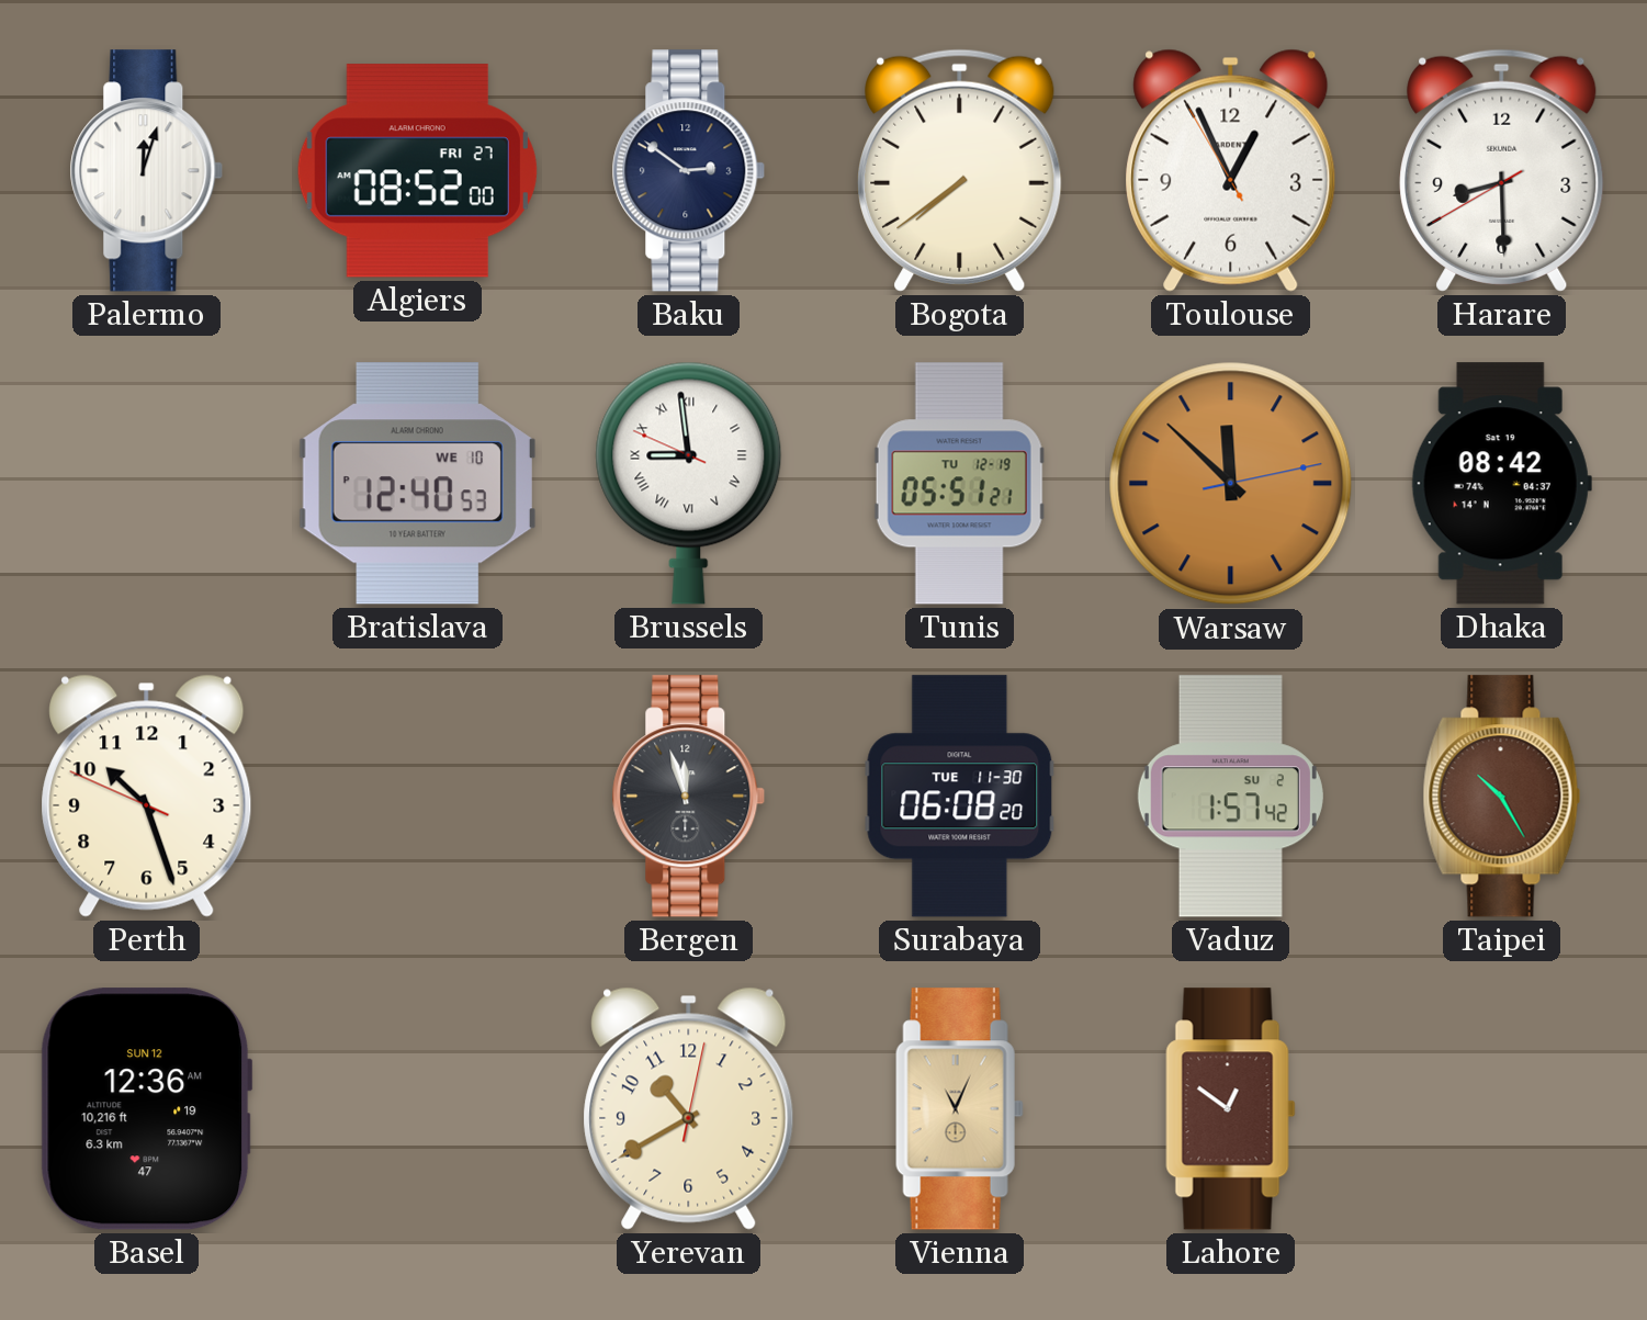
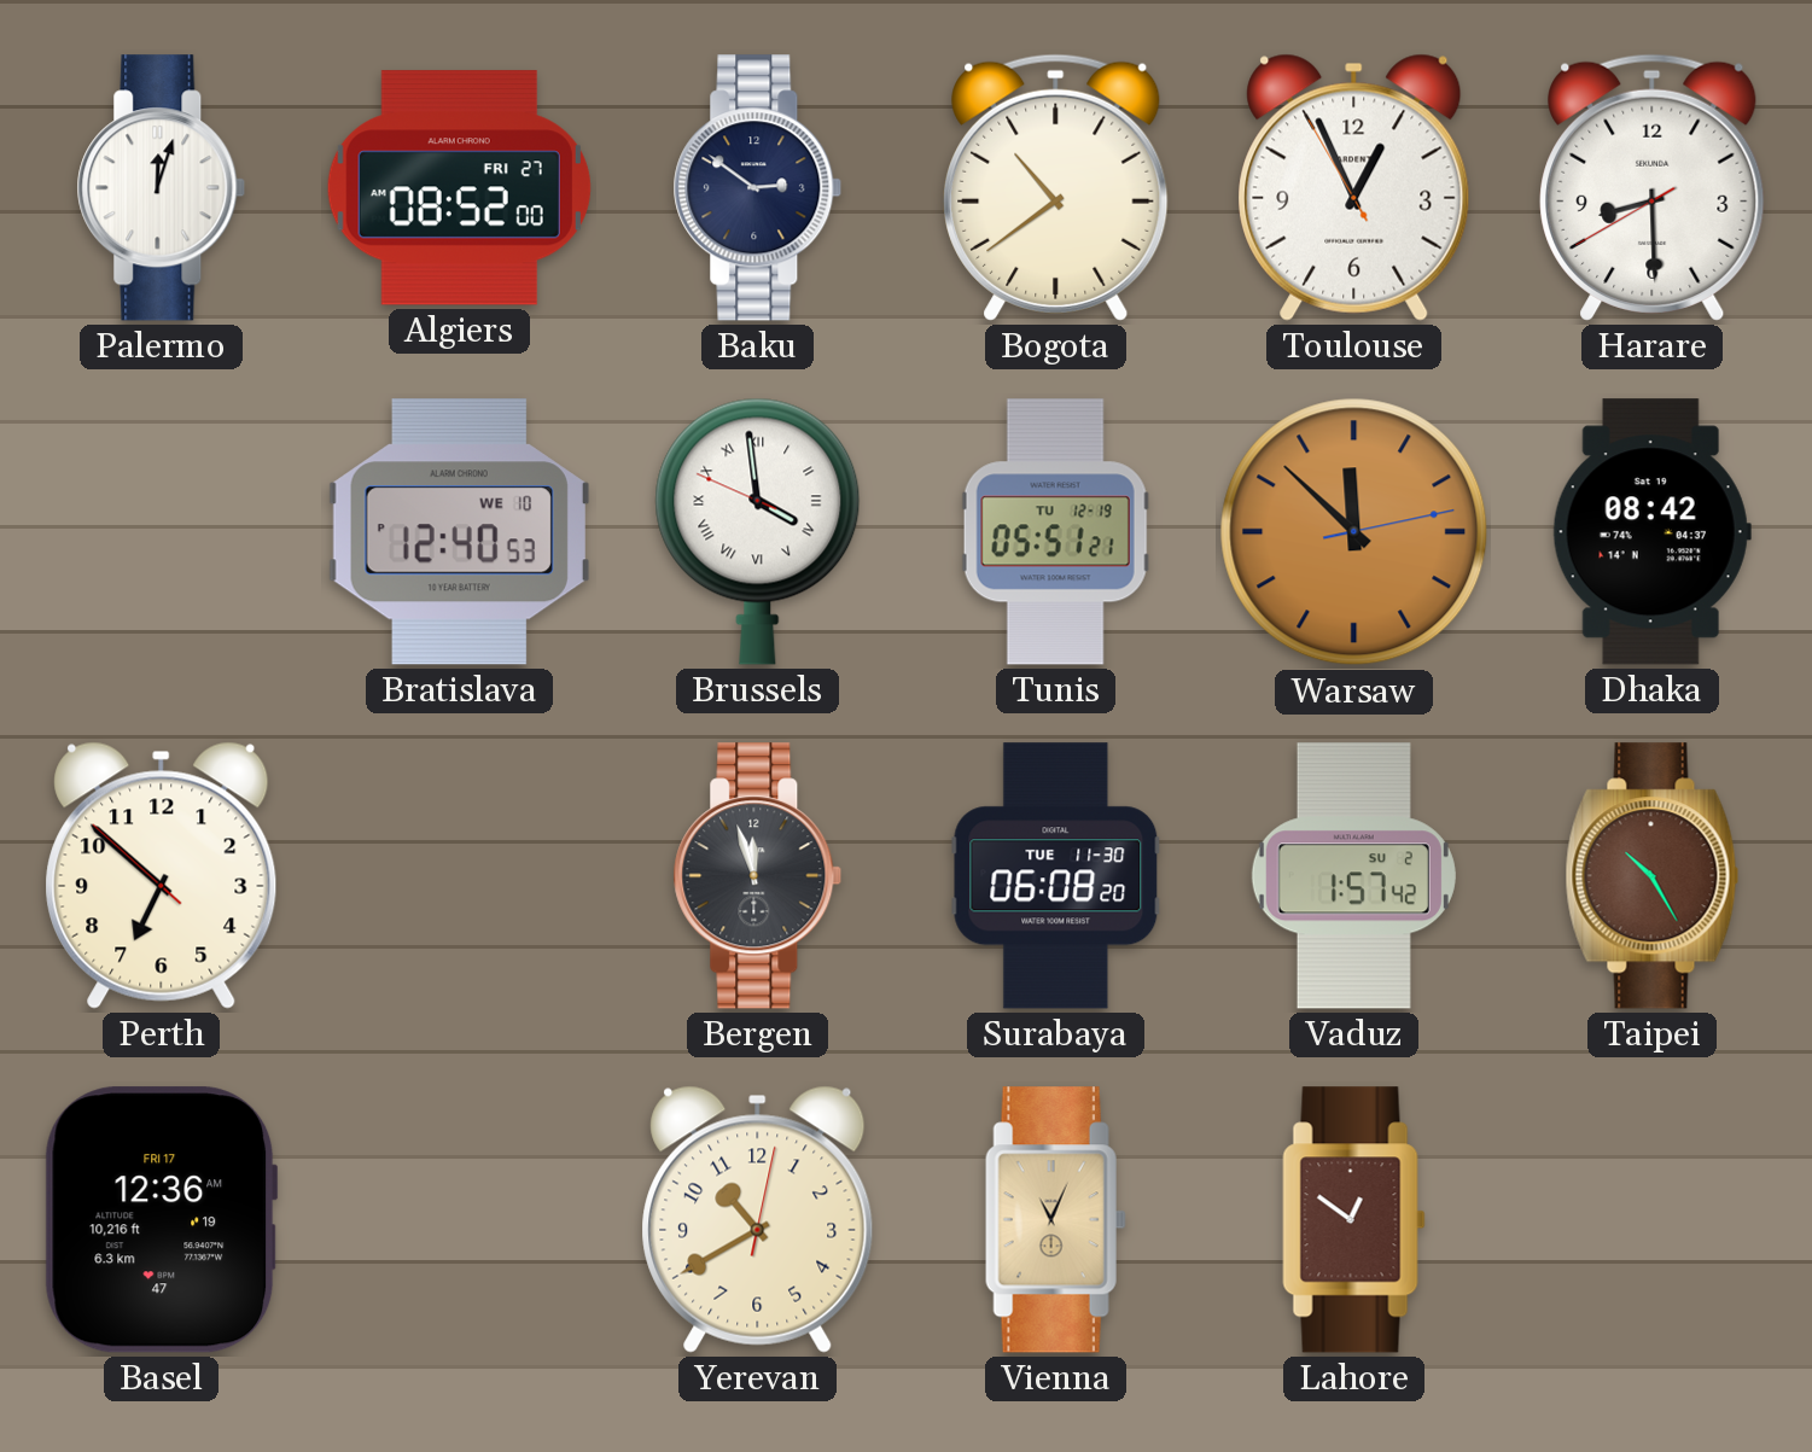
Bogota: 7:39 -> 10:39
Brussels: 8:58 -> 3:58
Perth: 10:26 -> 6:51
Basel date: SUN 12 -> FRI 17
